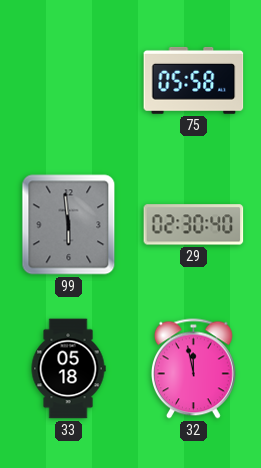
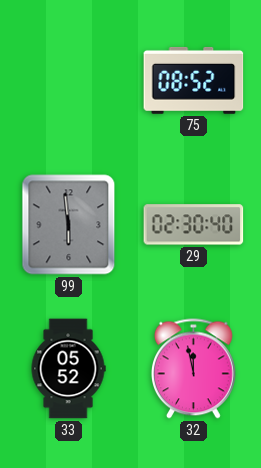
75: 05:58 -> 08:52
33: 05:18 -> 05:52
